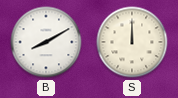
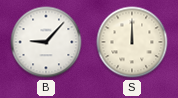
B: 8:10 -> 9:07
